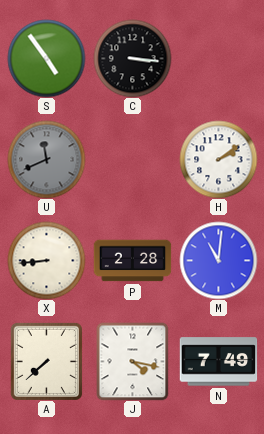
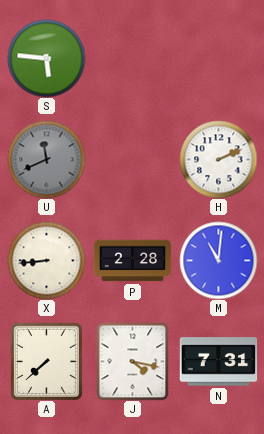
S: 4:54 -> 5:46
C: 3:16 -> none
H: 2:09 -> 2:11
N: 7:49 -> 7:31
